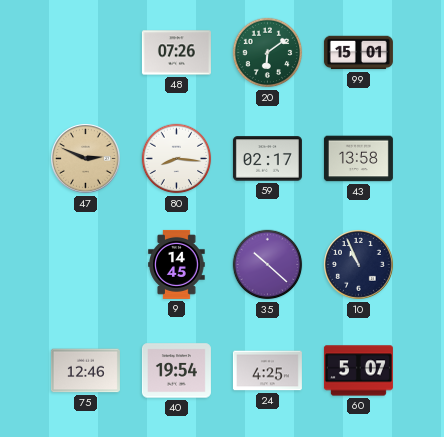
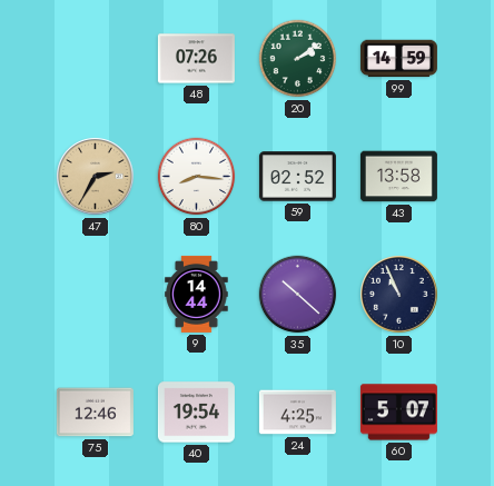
20: 6:09 -> 2:09
99: 15:01 -> 14:59
47: 2:49 -> 2:35
59: 02:17 -> 02:52
9: 14:45 -> 14:44
